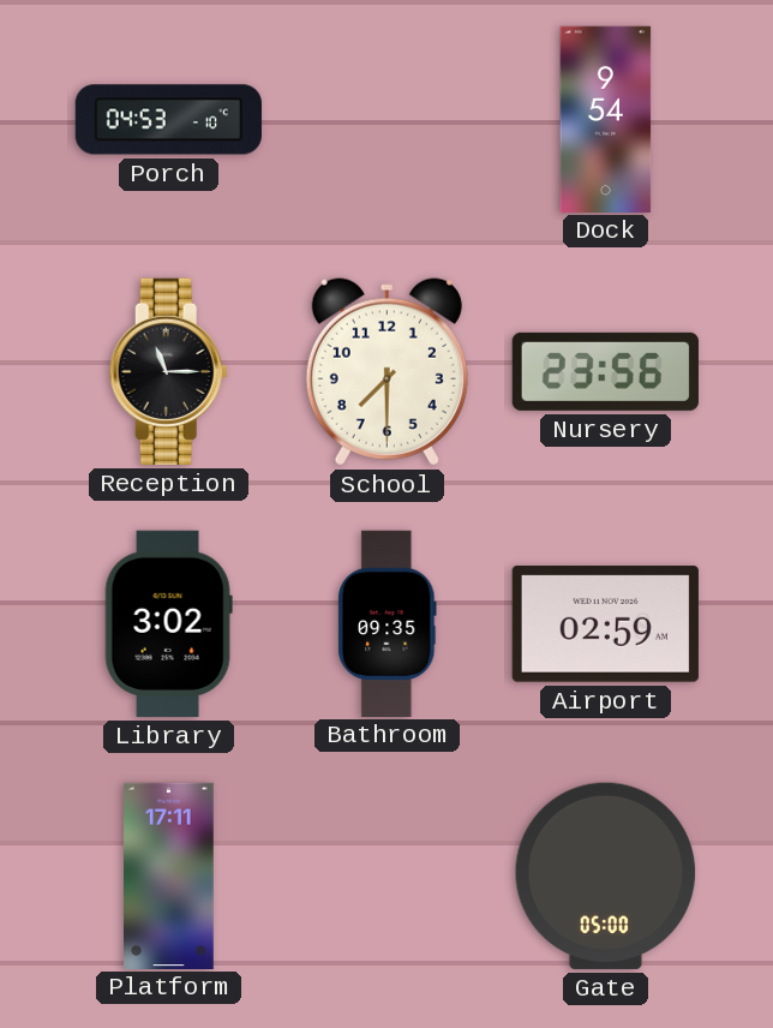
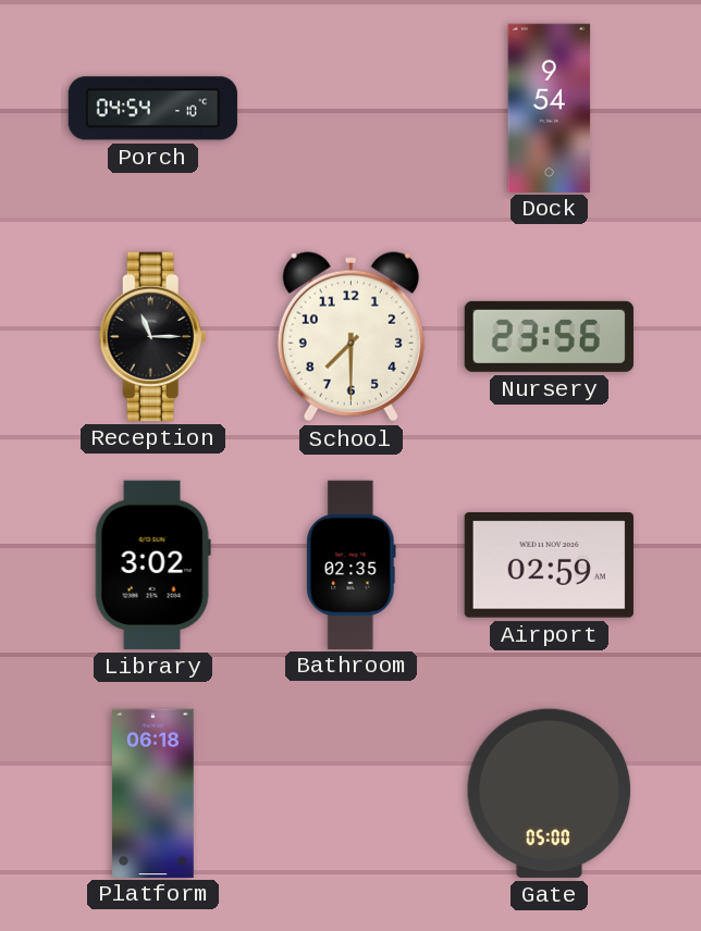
Porch: 04:53 -> 04:54
Bathroom: 09:35 -> 02:35
Platform: 17:11 -> 06:18
